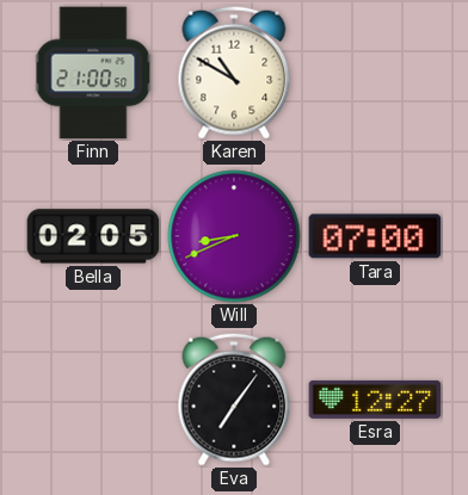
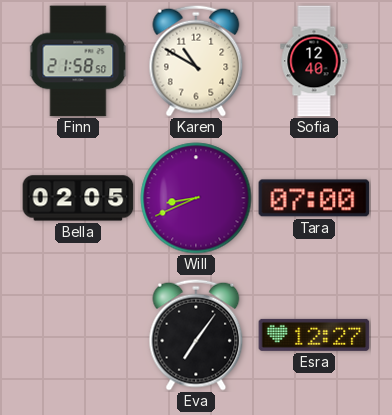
Finn: 21:00 -> 21:58
Sofia: none -> 12:40
